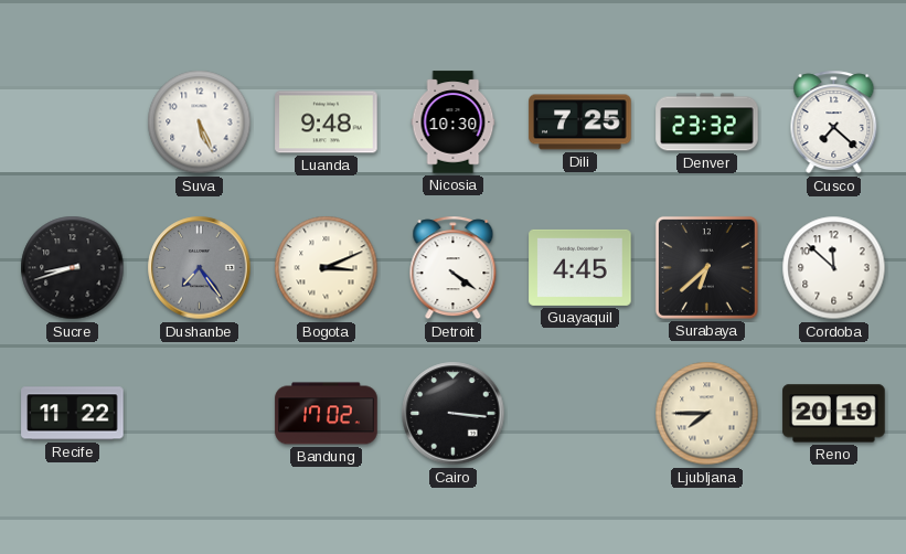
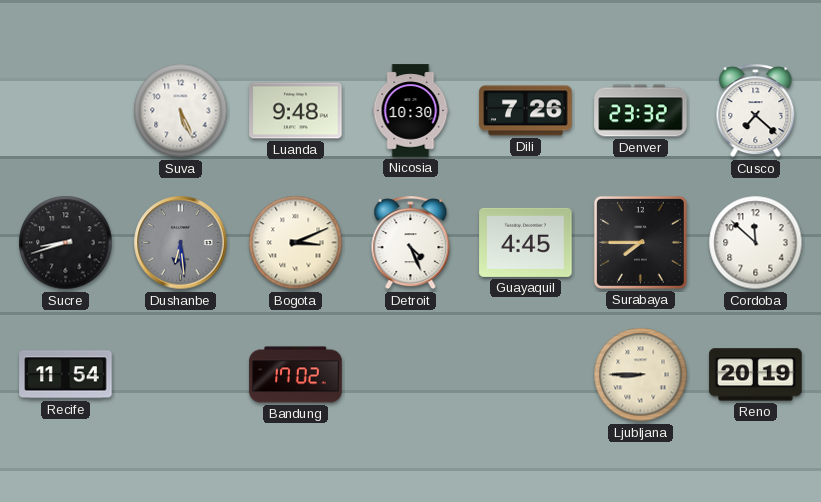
Dili: 7:25 -> 7:26
Dushanbe: 7:24 -> 6:29
Detroit: 4:21 -> 4:26
Surabaya: 6:38 -> 7:45
Recife: 11:22 -> 11:54
Cairo: 3:16 -> none
Ljubljana: 7:45 -> 8:45
